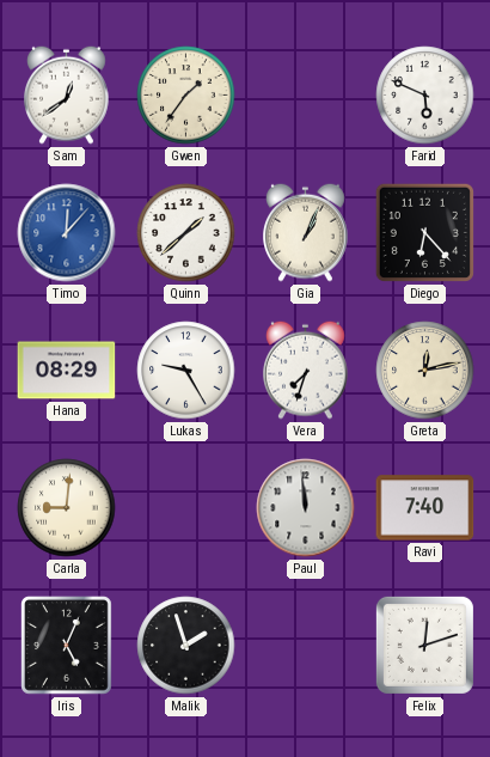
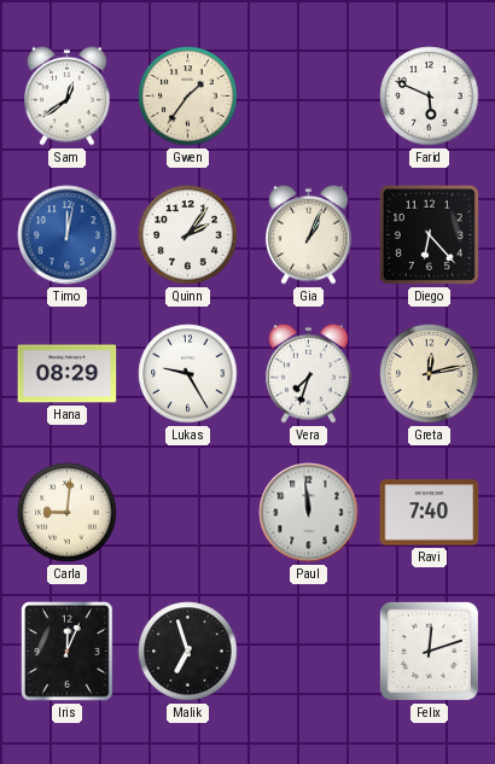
Timo: 12:07 -> 12:02
Quinn: 1:38 -> 2:06
Iris: 5:04 -> 12:04
Malik: 1:57 -> 6:57
